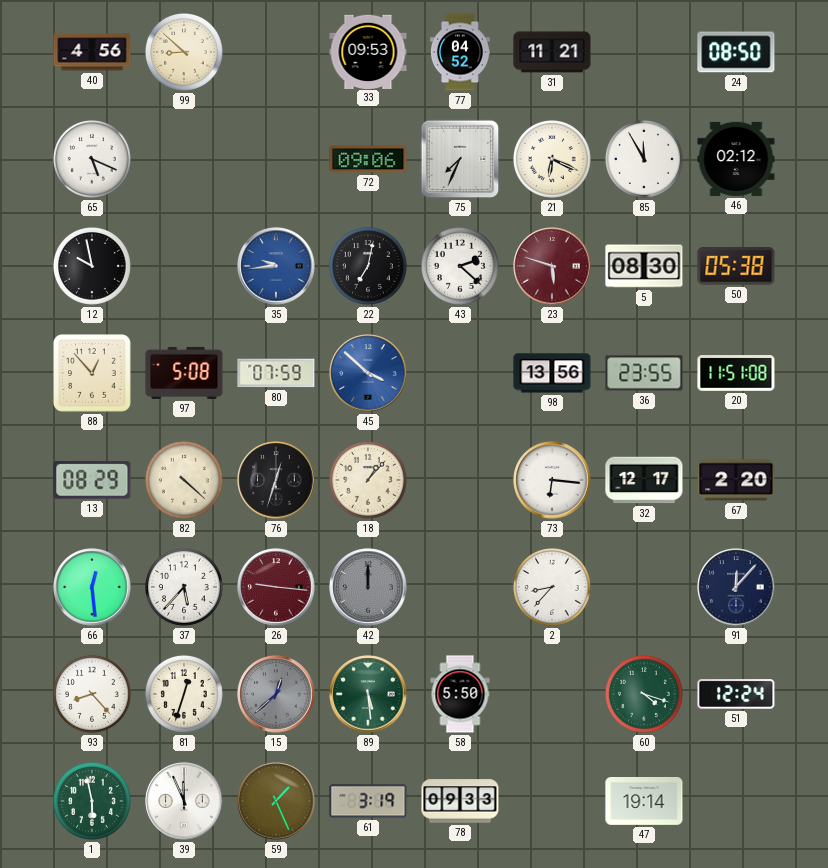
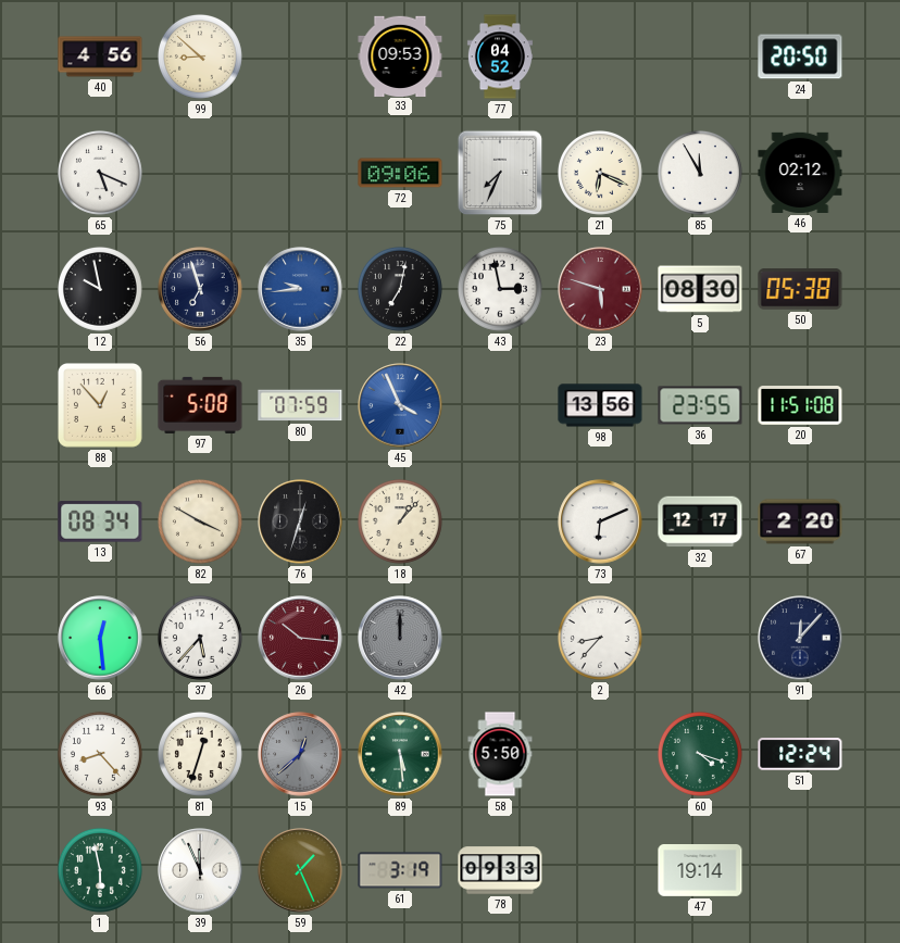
31: 11:21 -> none
24: 08:50 -> 20:50
56: none -> 6:57
43: 2:22 -> 2:58
45: 3:52 -> 3:56
13: 08:29 -> 08:34
82: 4:22 -> 3:50
73: 6:16 -> 6:11
26: 9:16 -> 10:16
